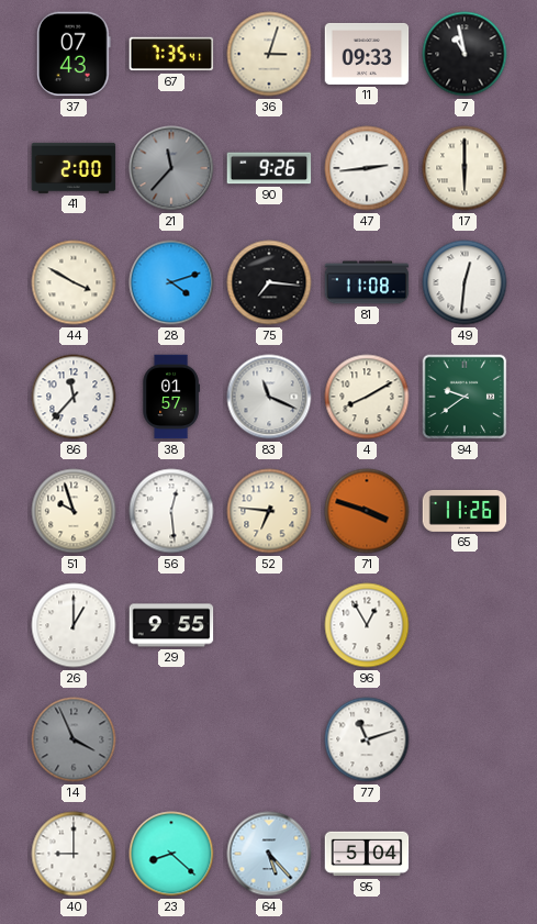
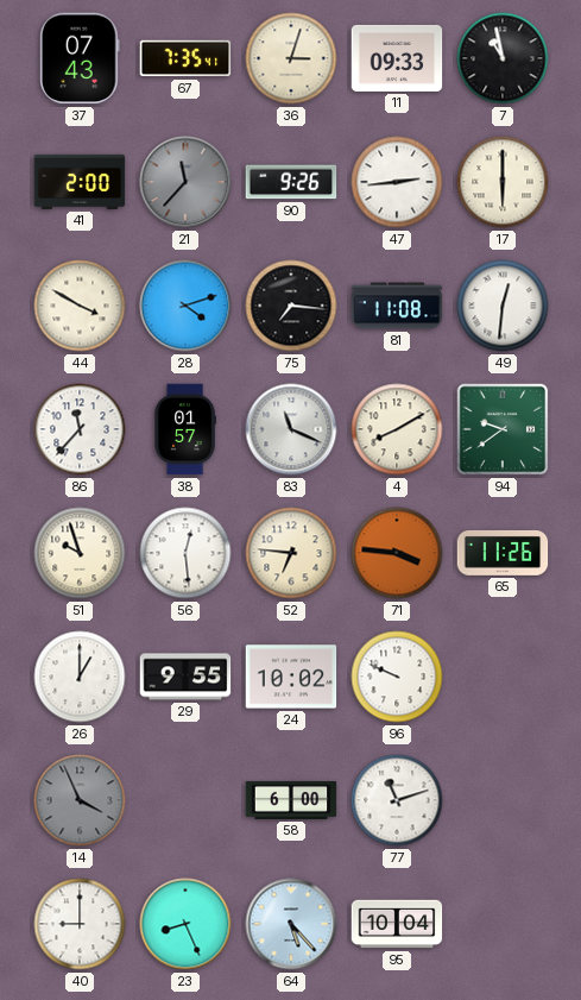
71: 3:48 -> 3:46
24: none -> 10:02
96: 12:55 -> 9:49
58: none -> 6:00
23: 8:22 -> 8:26
95: 5:04 -> 10:04
